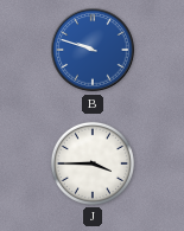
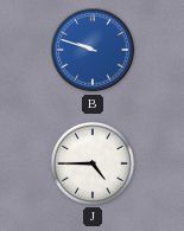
J: 3:45 -> 4:45
